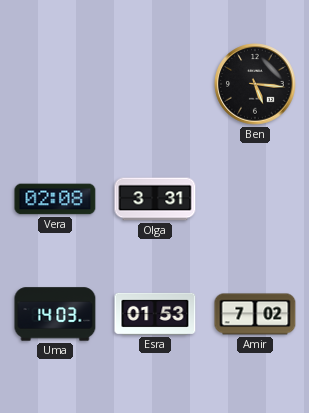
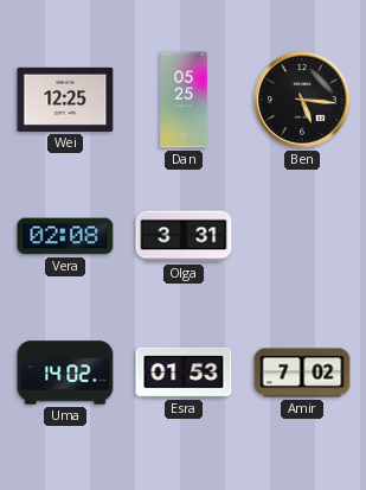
Wei: none -> 12:25
Dan: none -> 05:25
Uma: 14:03 -> 14:02
